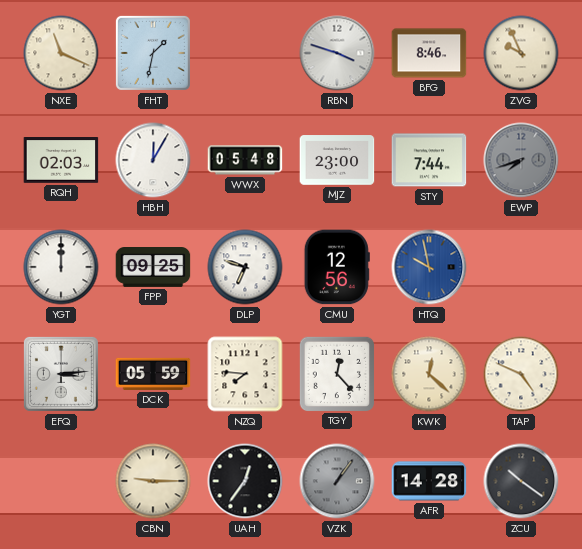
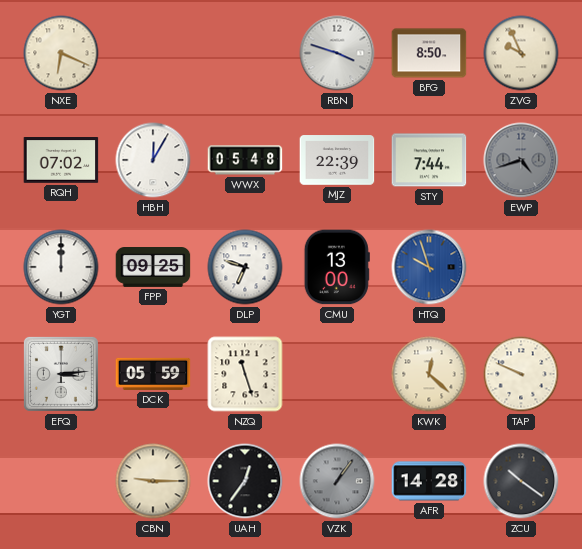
NXE: 11:19 -> 6:19
FHT: 1:32 -> none
BFG: 8:46 -> 8:50
RQH: 02:03 -> 07:02
MJZ: 23:00 -> 22:39
EWP: 7:42 -> 4:42
CMU: 12:56 -> 13:00
HTQ: 9:58 -> 9:57
NZQ: 7:46 -> 11:27
TGY: 12:23 -> none
TAP: 4:49 -> 9:49
